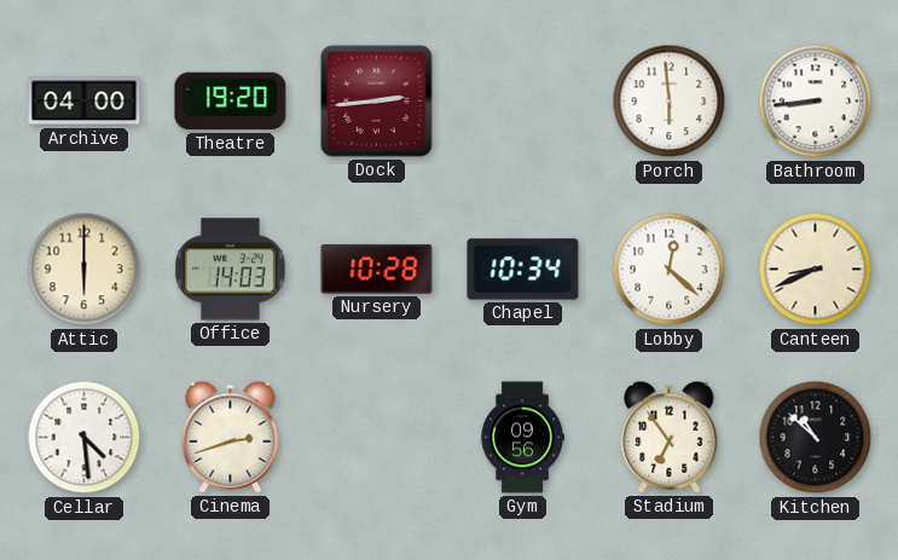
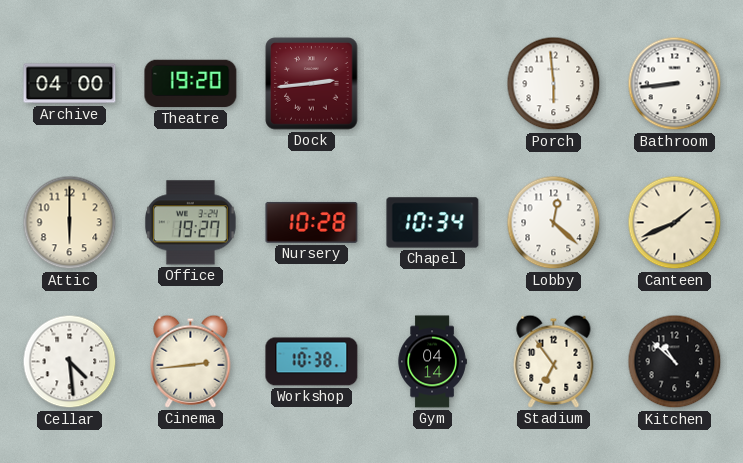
Office: 14:03 -> 19:27
Canteen: 8:41 -> 1:41
Cinema: 2:42 -> 2:44
Workshop: none -> 10:38
Gym: 09:56 -> 04:14
